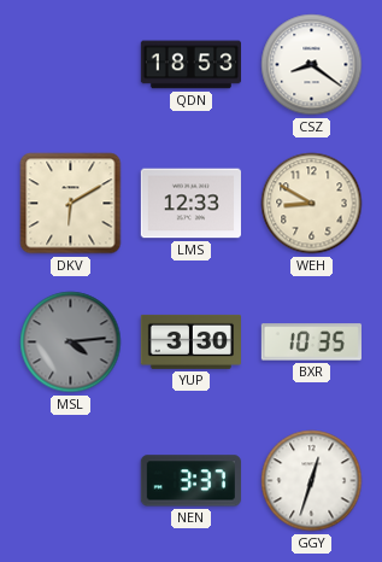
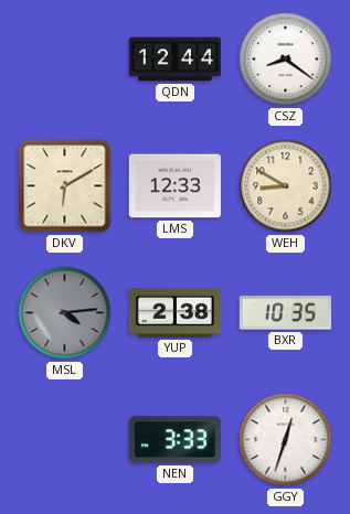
QDN: 18:53 -> 12:44
YUP: 3:30 -> 2:38
NEN: 3:37 -> 3:33
